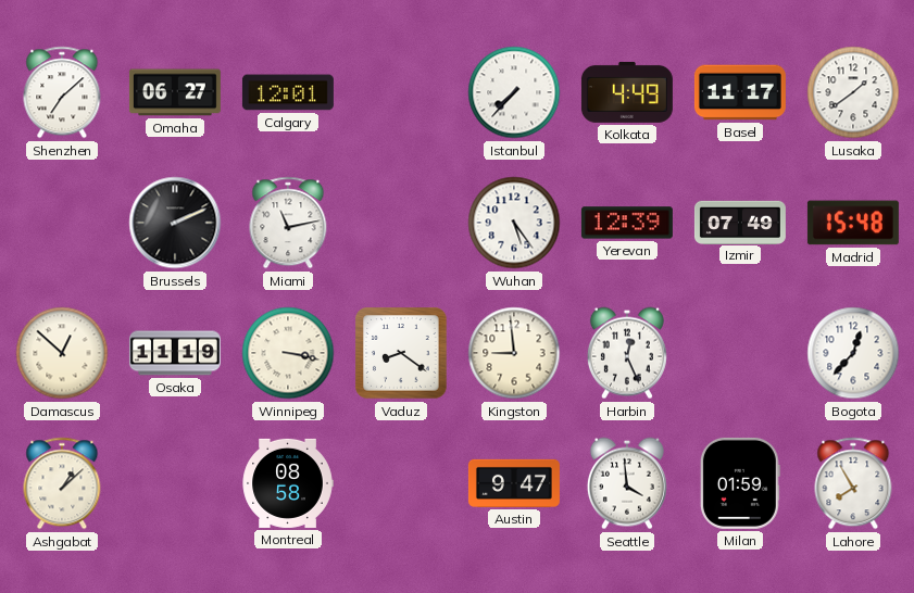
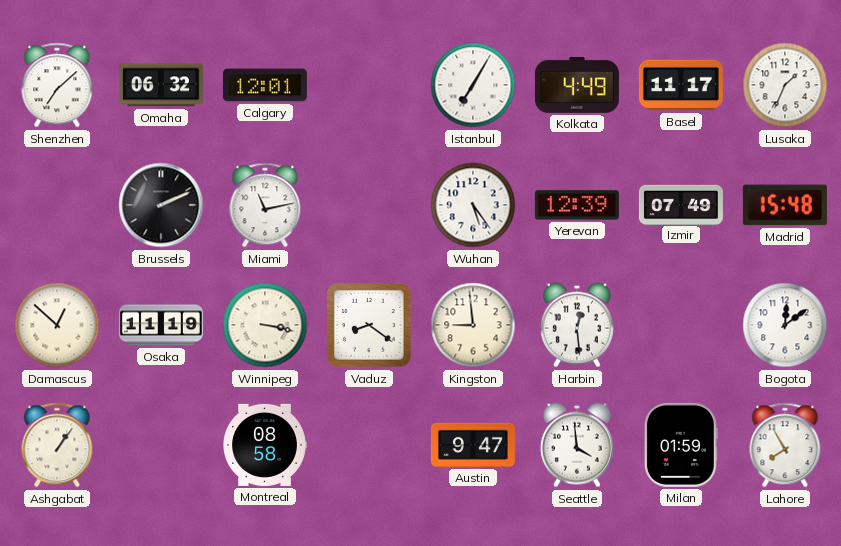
Omaha: 06:27 -> 06:32
Istanbul: 7:37 -> 7:05
Lusaka: 1:39 -> 1:34
Harbin: 12:26 -> 12:29
Bogota: 12:37 -> 12:09
Ashgabat: 1:08 -> 1:06
